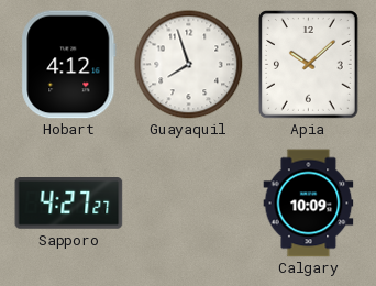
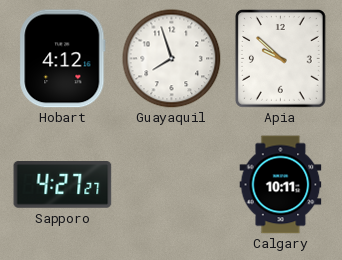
Apia: 10:08 -> 9:52
Calgary: 10:09 -> 10:11
